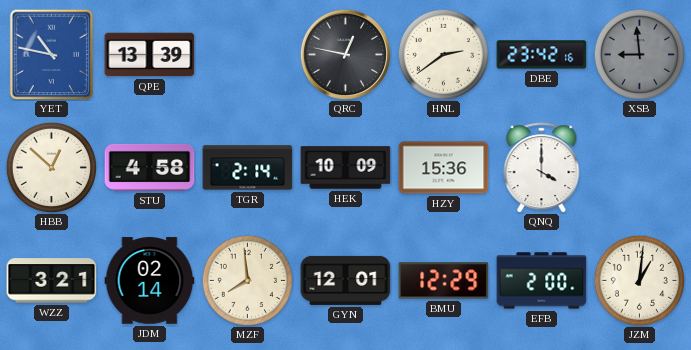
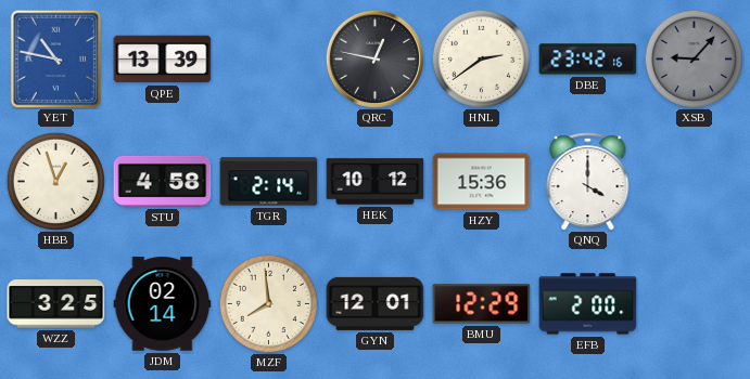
XSB: 8:59 -> 9:07
HBB: 12:52 -> 12:57
HEK: 10:09 -> 10:12
WZZ: 3:21 -> 3:25
JZM: 1:01 -> none
